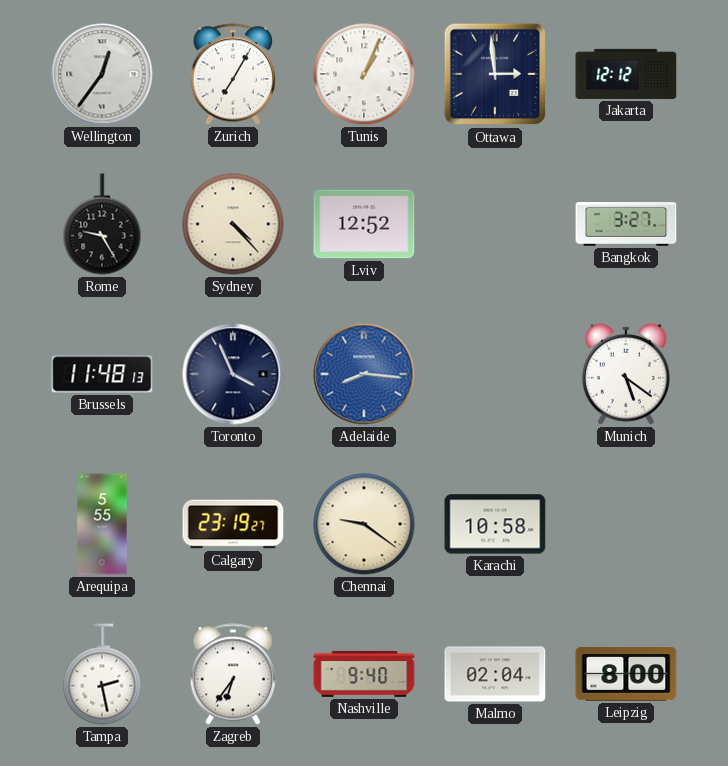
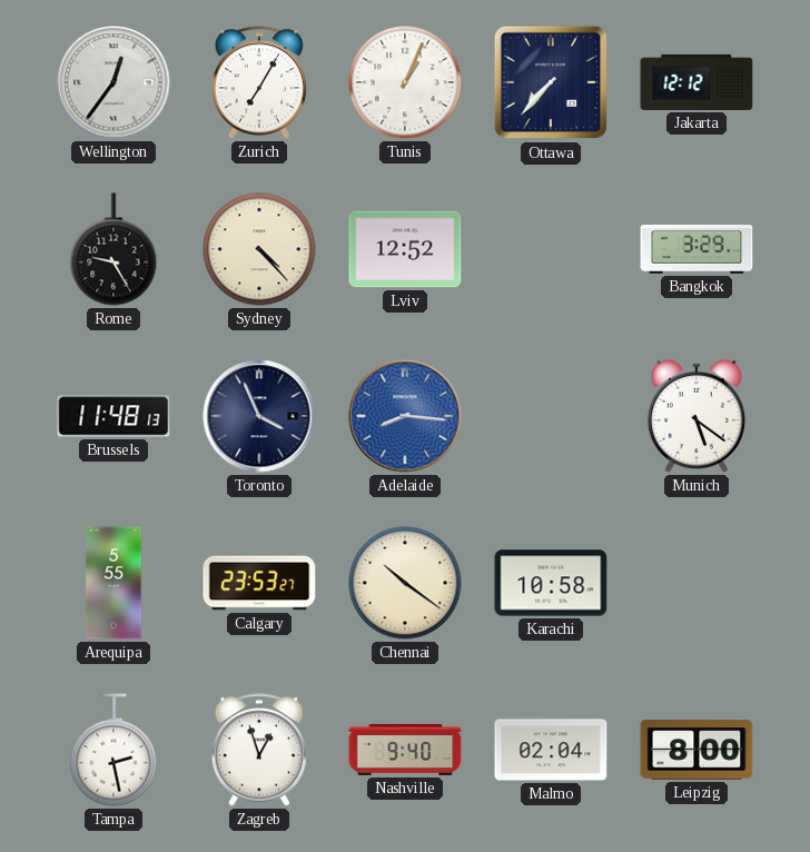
Ottawa: 2:59 -> 7:37
Bangkok: 3:27 -> 3:29
Calgary: 23:19 -> 23:53
Chennai: 9:21 -> 10:21
Zagreb: 6:36 -> 12:57
